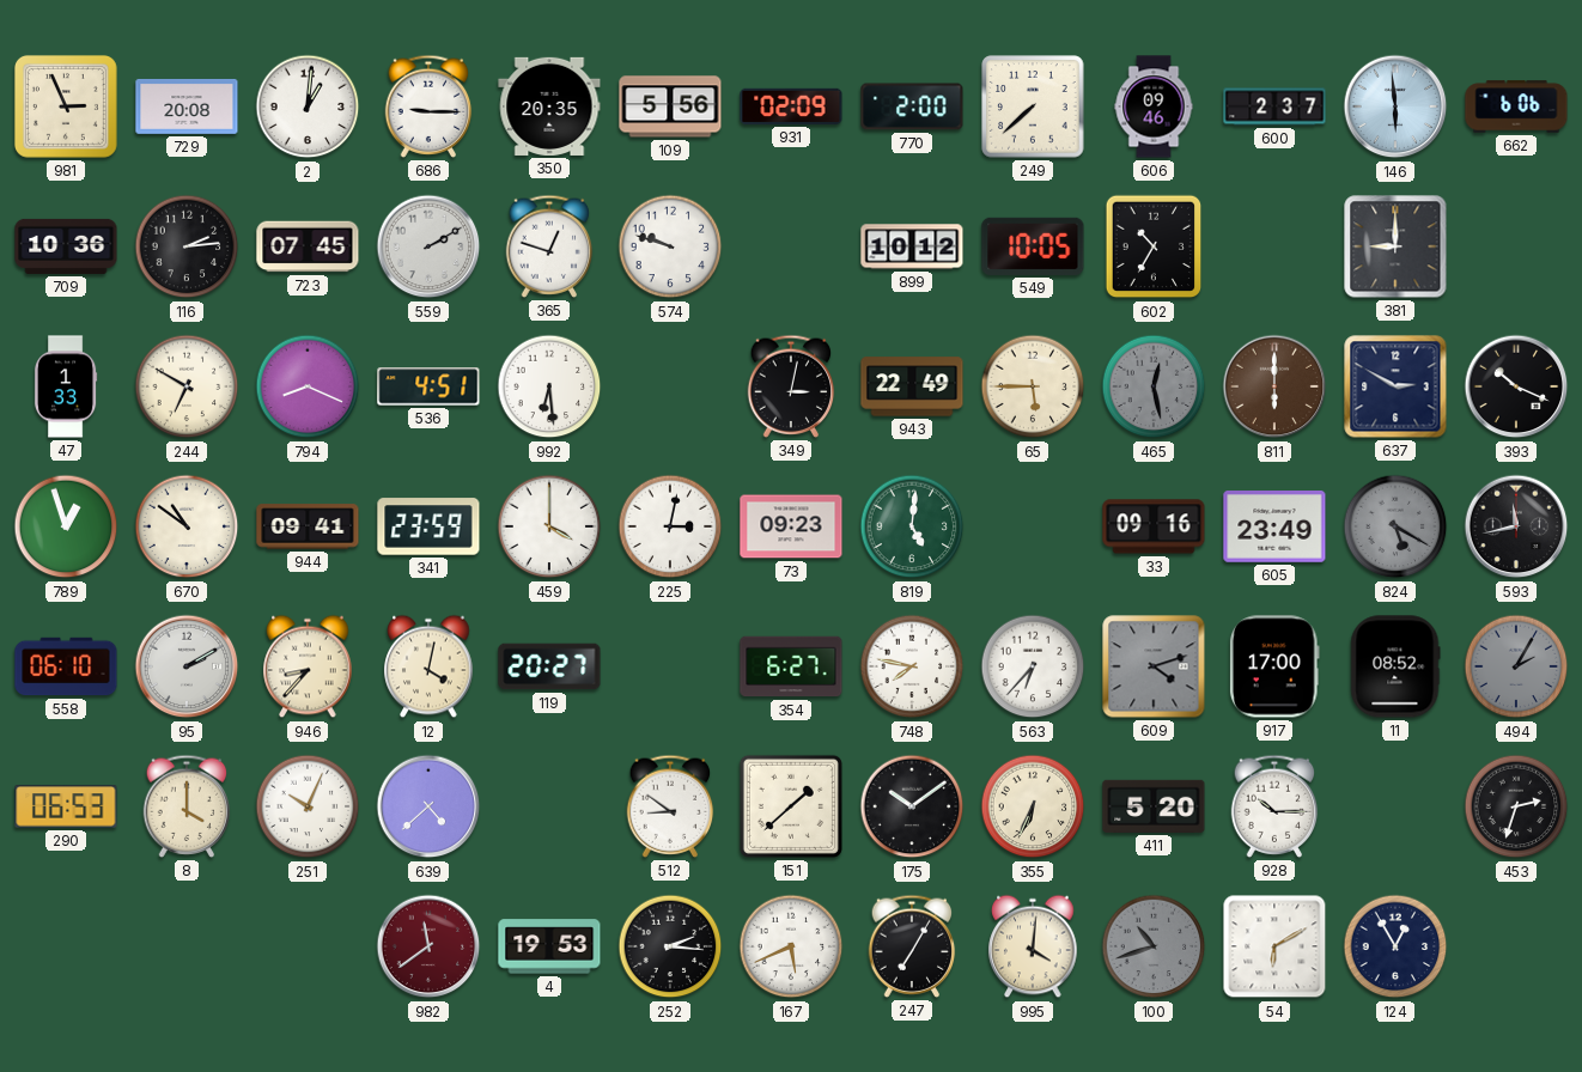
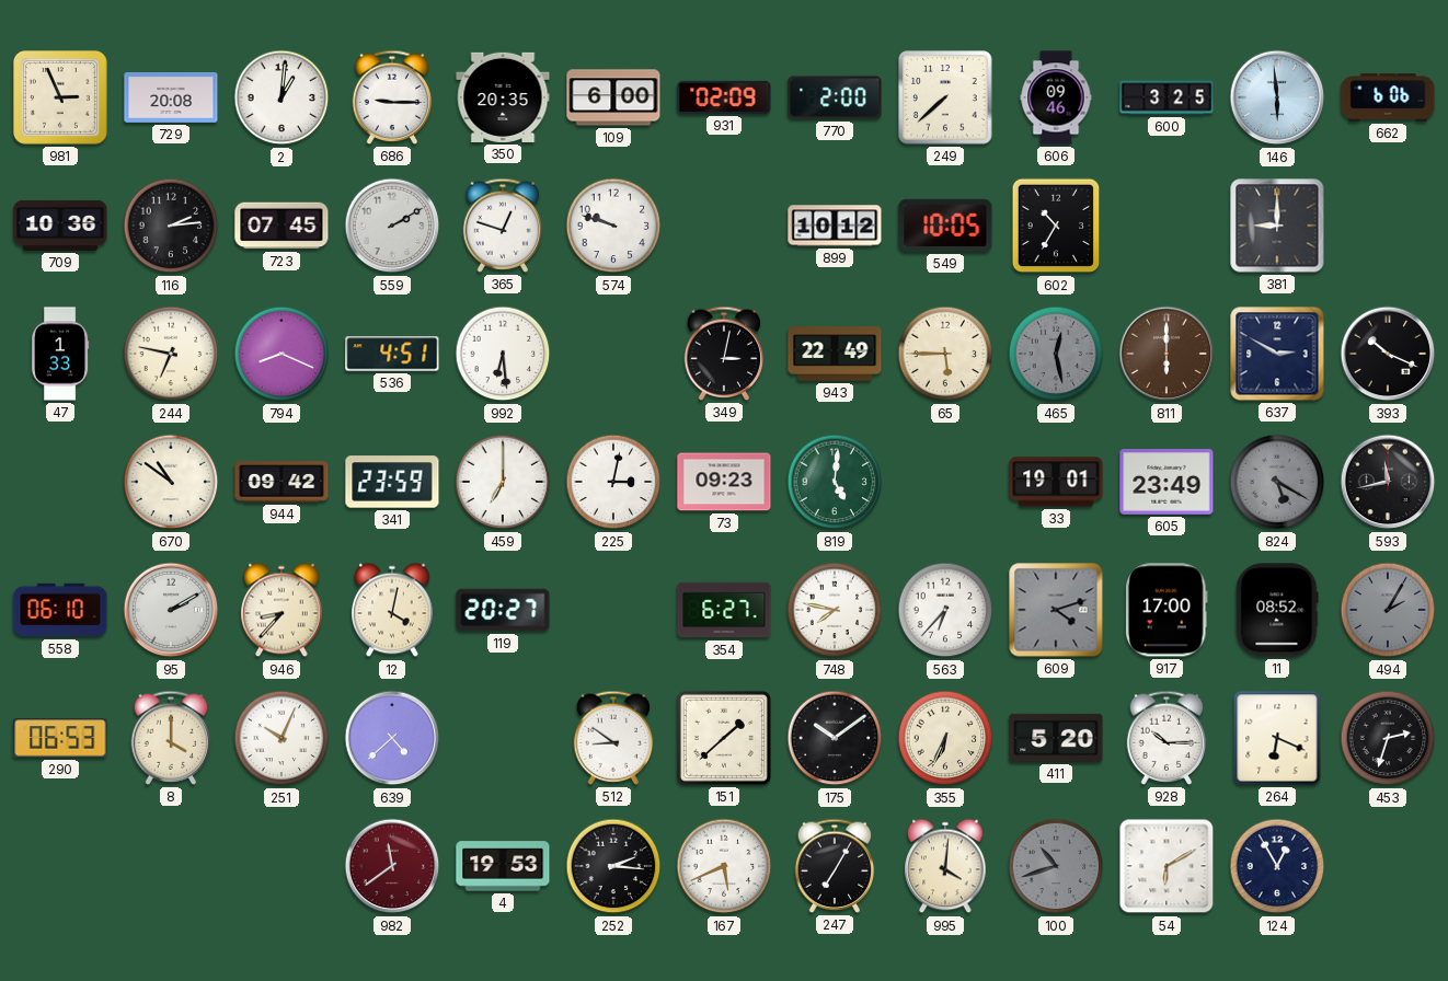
109: 5:56 -> 6:00
600: 2:37 -> 3:25
244: 6:50 -> 6:47
789: 12:57 -> none
944: 09:41 -> 09:42
459: 4:00 -> 7:00
33: 09:16 -> 19:01
264: none -> 6:19
